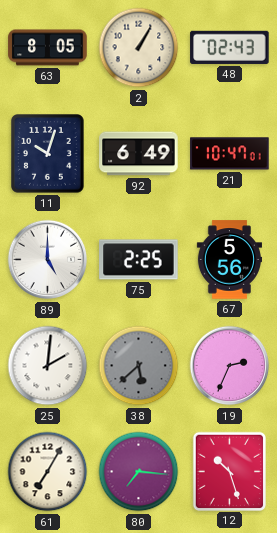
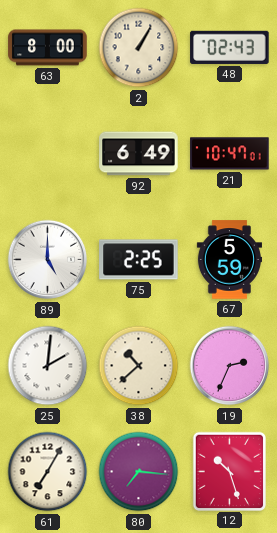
63: 8:05 -> 8:00
11: 10:03 -> none
67: 5:56 -> 5:59
38: 5:38 -> 10:38
38 dial: grey -> cream
